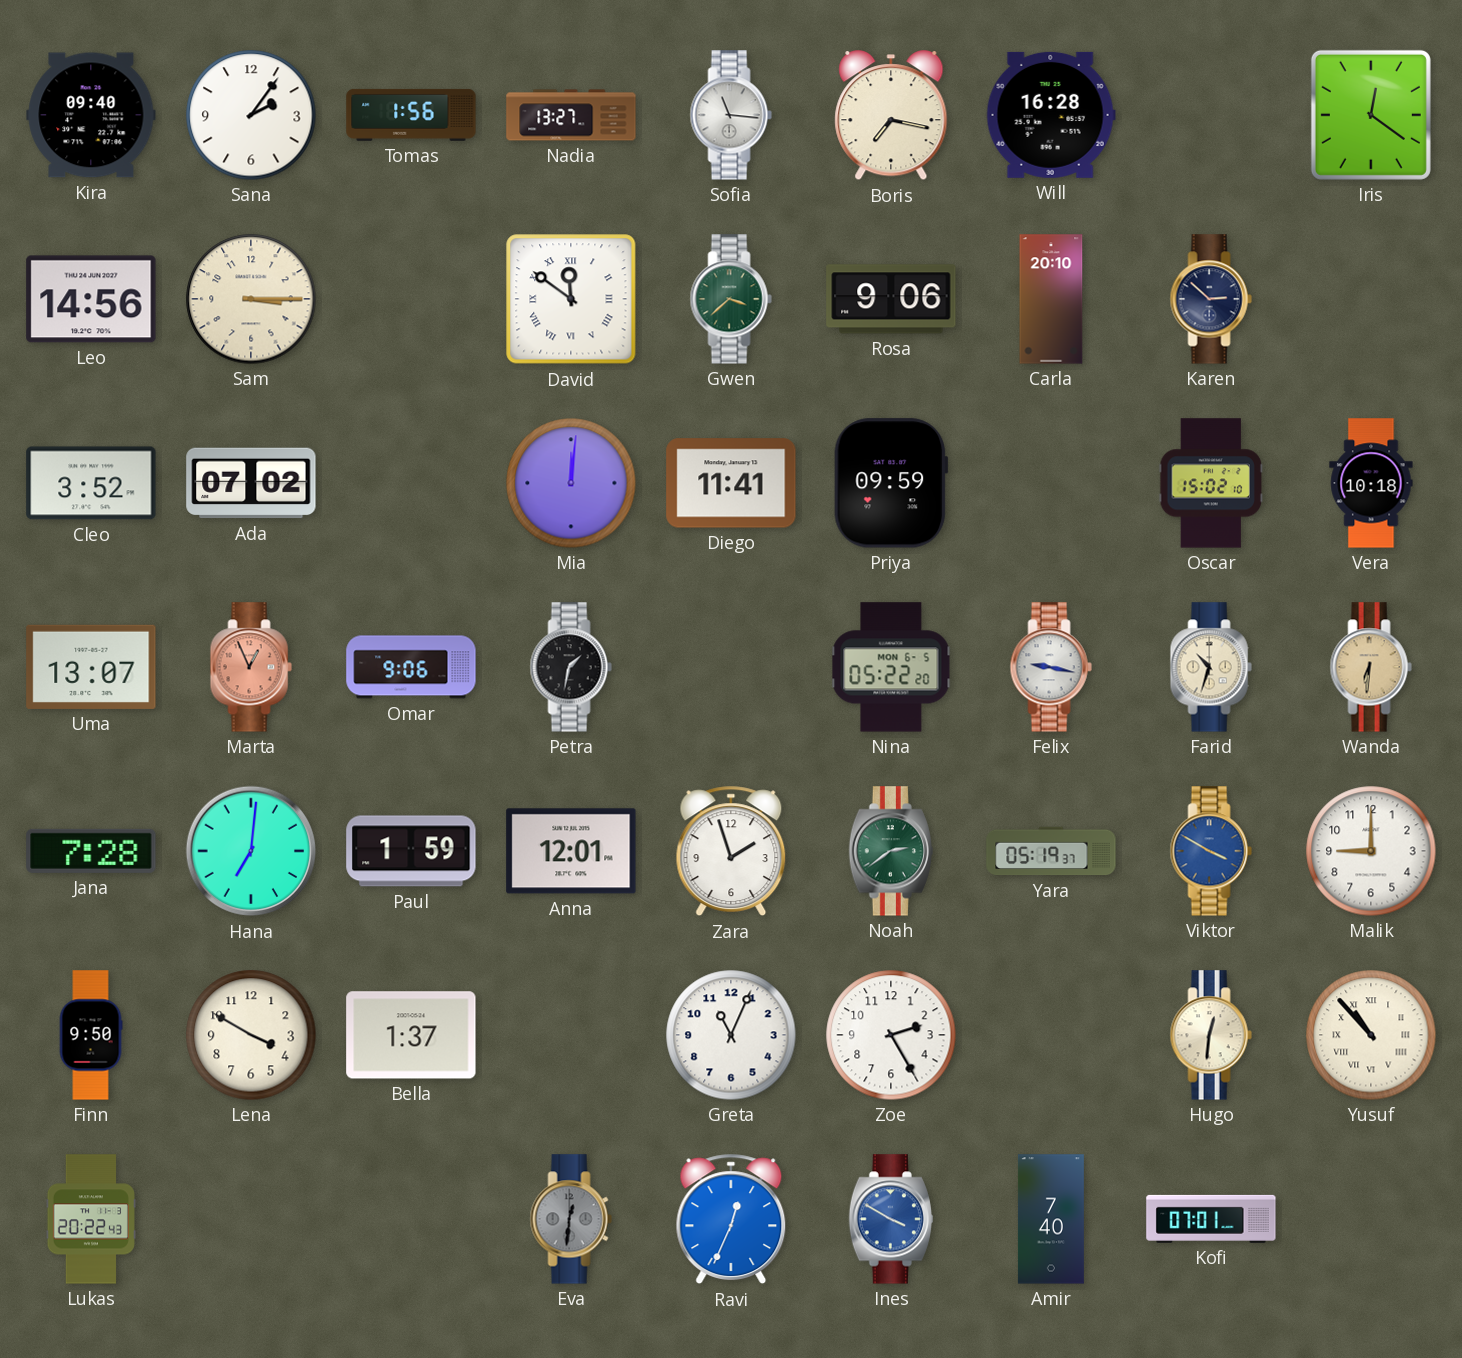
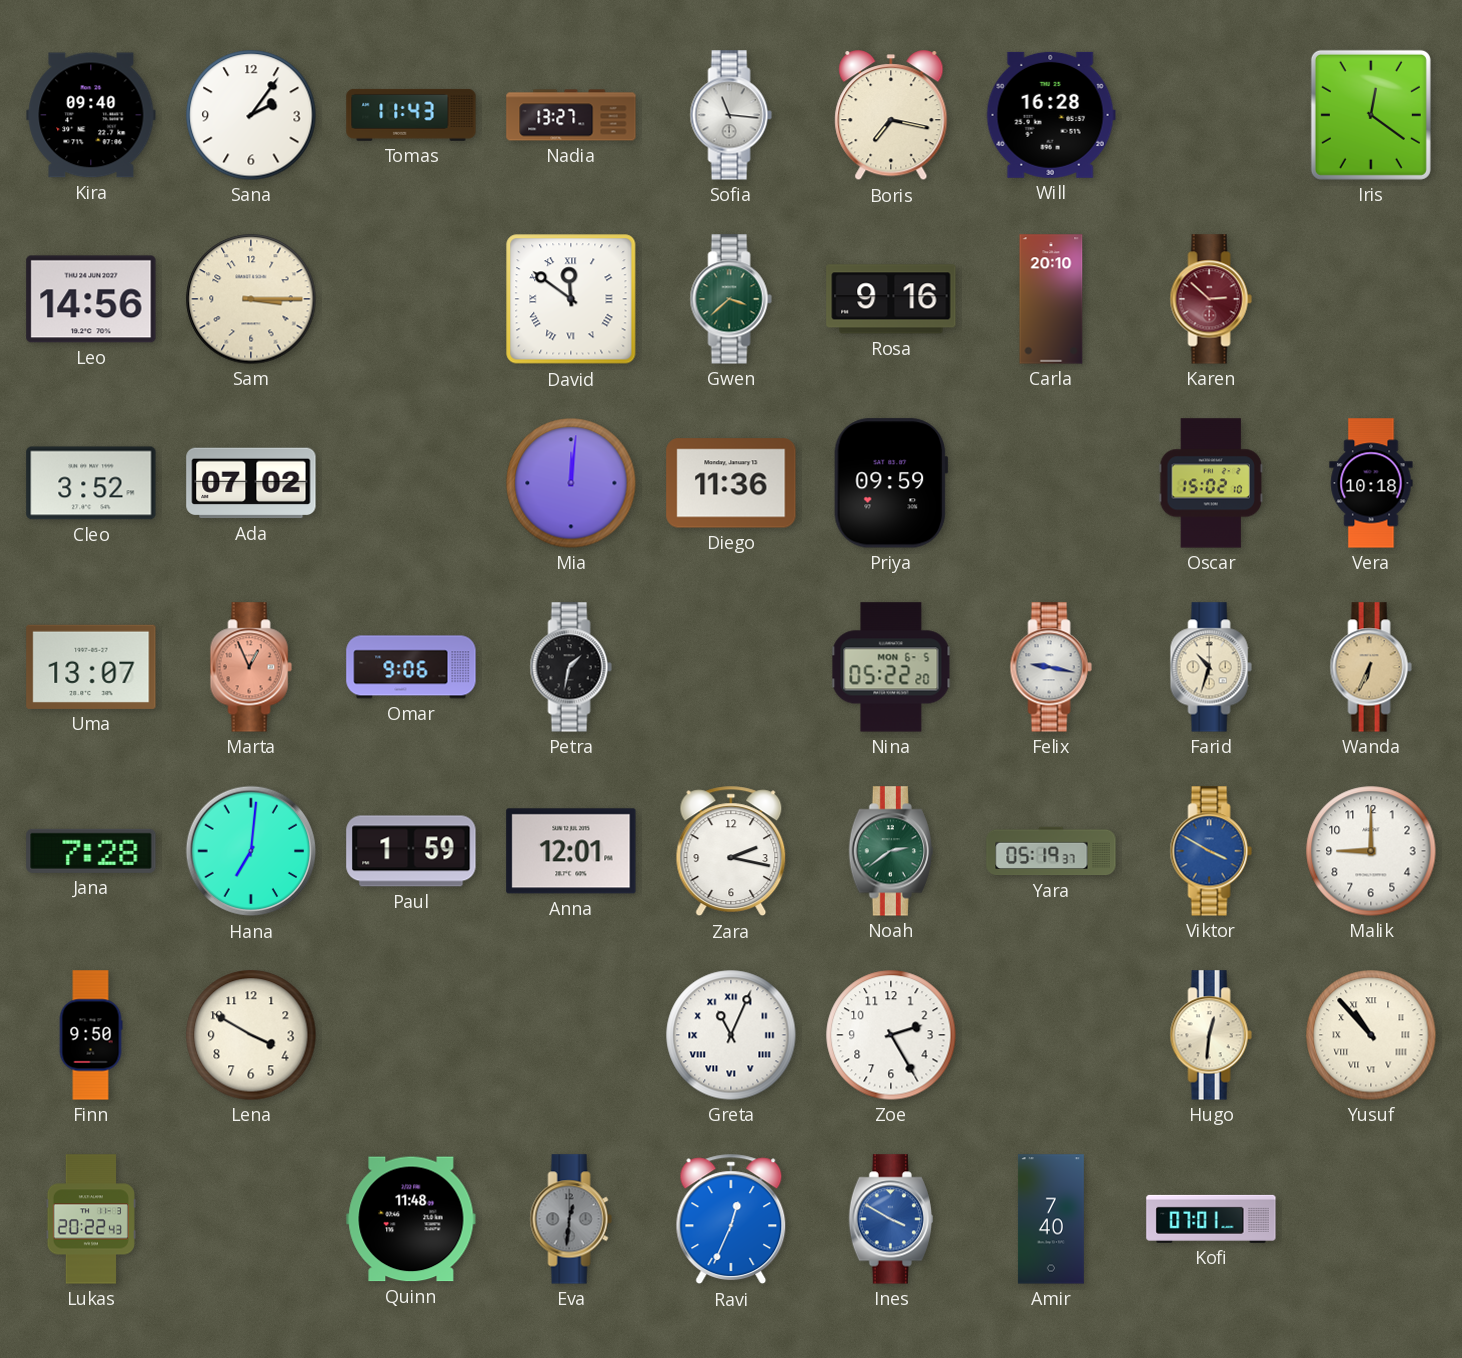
Tomas: 1:56 -> 11:43
Rosa: 9:06 -> 9:16
Karen dial: navy -> burgundy
Diego: 11:41 -> 11:36
Wanda: 6:31 -> 6:34
Zara: 1:57 -> 2:17
Bella: 1:37 -> none
Greta numerals: Arabic -> Roman
Quinn: none -> 11:48
